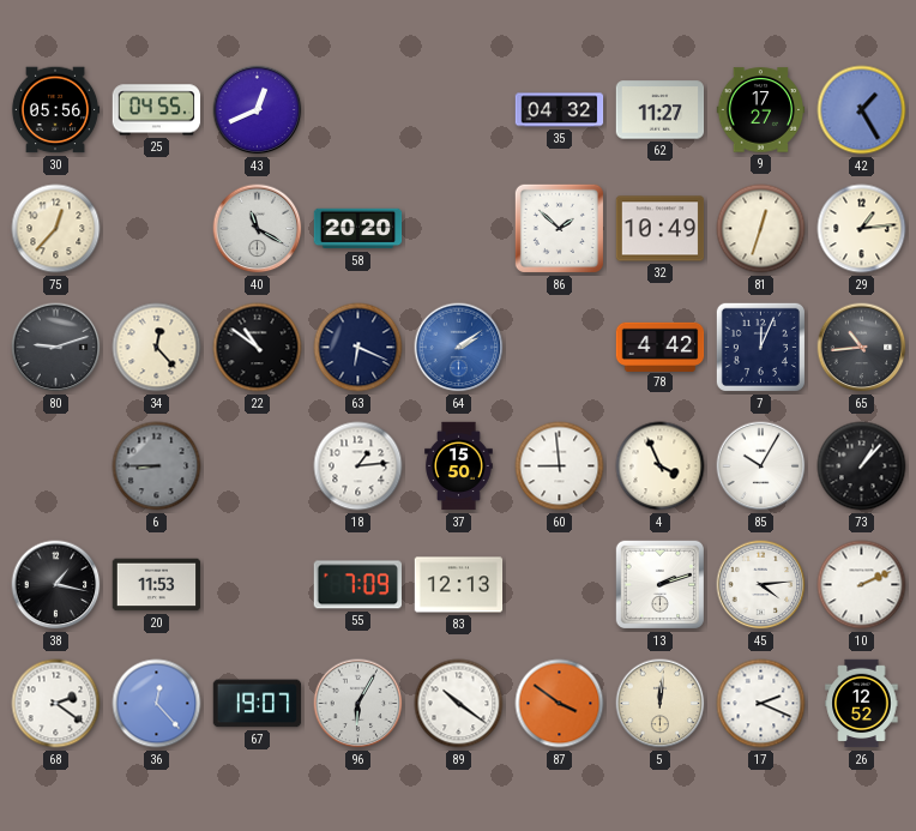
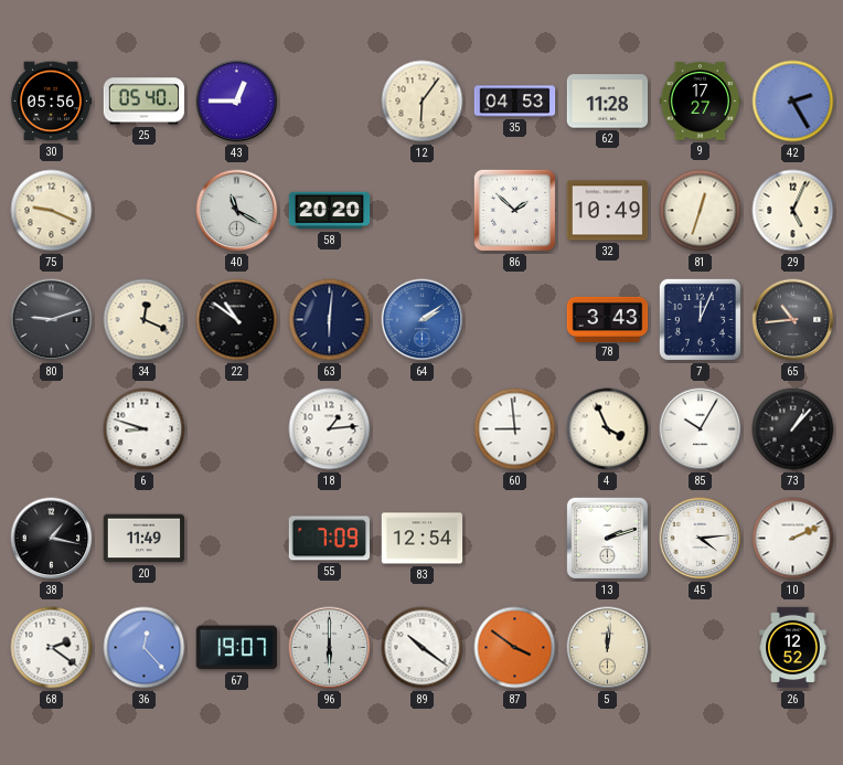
25: 04:55 -> 05:40
43: 12:41 -> 12:45
12: none -> 6:06
35: 04:32 -> 04:53
62: 11:27 -> 11:28
42: 1:25 -> 2:25
75: 12:37 -> 9:19
29: 1:14 -> 5:04
34: 12:23 -> 12:19
63: 6:19 -> 6:01
78: 4:42 -> 3:43
6: 8:45 -> 8:48
6 dial: grey -> white
37: 15:50 -> none
20: 11:53 -> 11:49
83: 12:13 -> 12:54
96: 6:05 -> 6:00
17: 2:19 -> none
